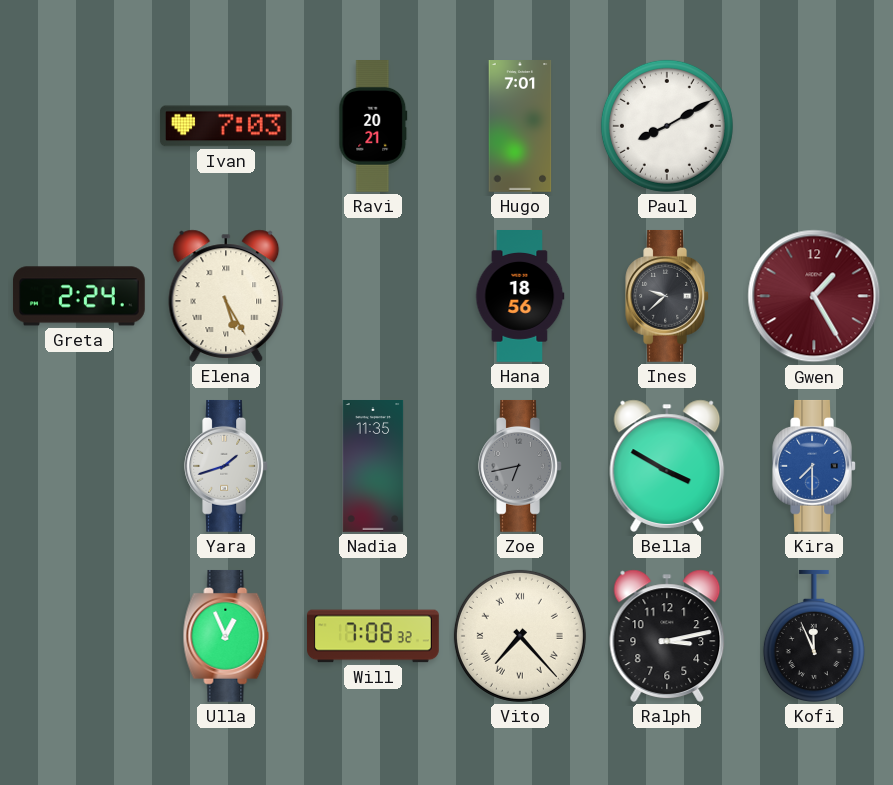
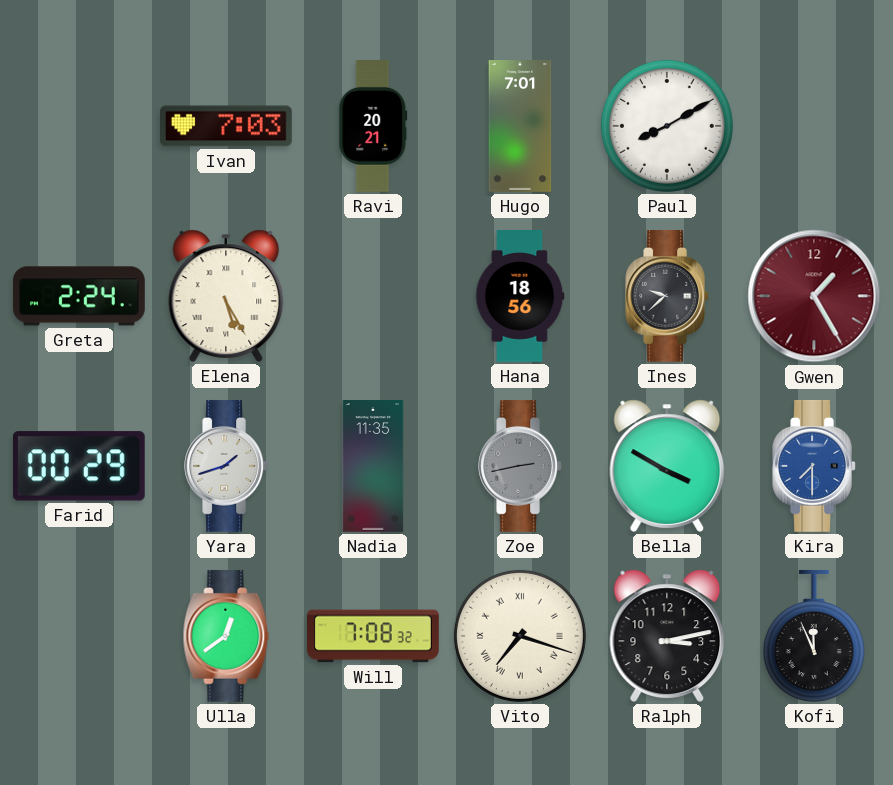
Farid: none -> 00:29
Zoe: 6:43 -> 2:43
Ulla: 12:56 -> 12:39
Vito: 7:23 -> 7:18
